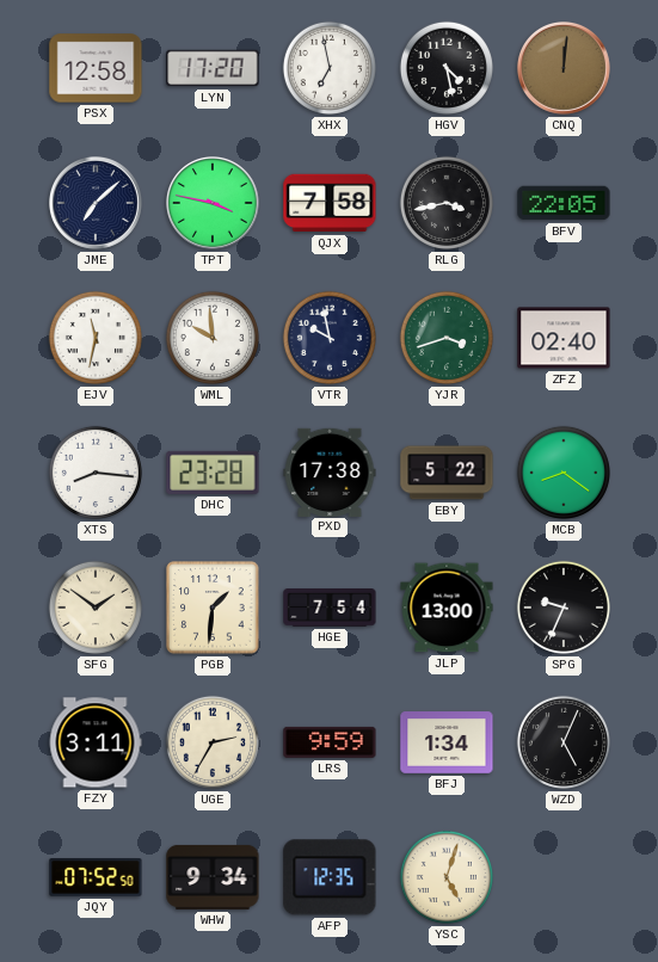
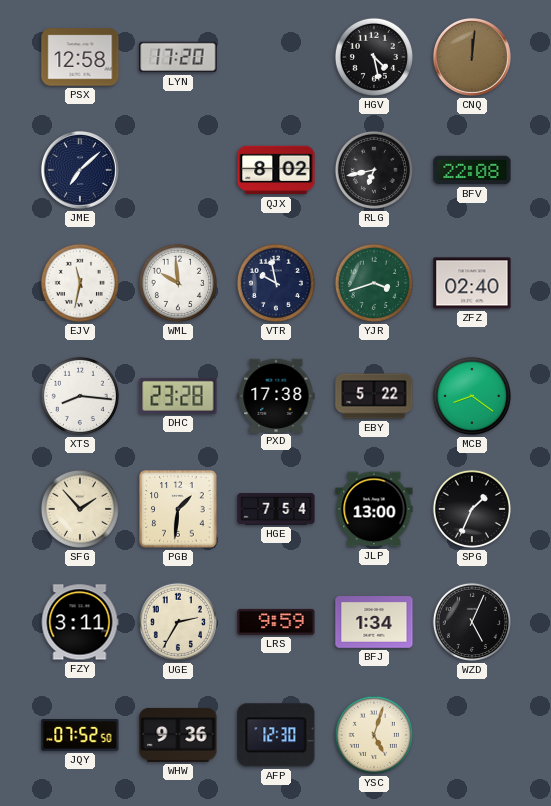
XHX: 6:58 -> none
TPT: 3:47 -> none
QJX: 7:58 -> 8:02
RLG: 3:43 -> 6:43
BFV: 22:05 -> 22:08
SFG: 1:51 -> 1:53
SPG: 9:34 -> 1:34
WHW: 9:34 -> 9:36
AFP: 12:35 -> 12:30
